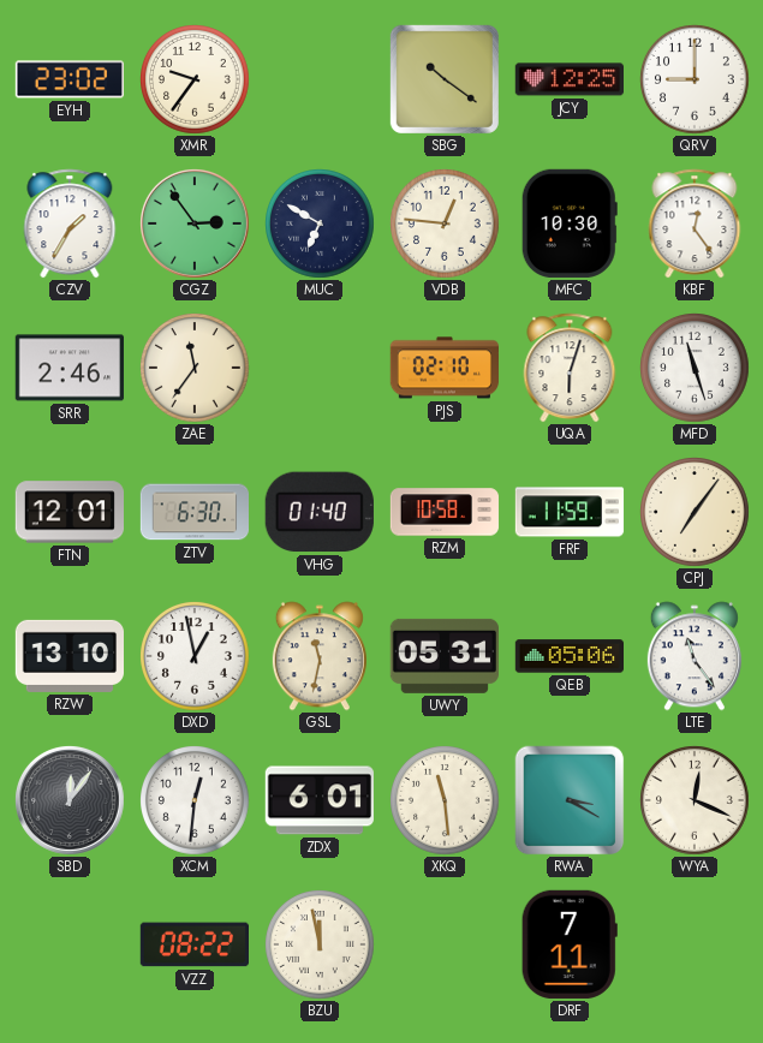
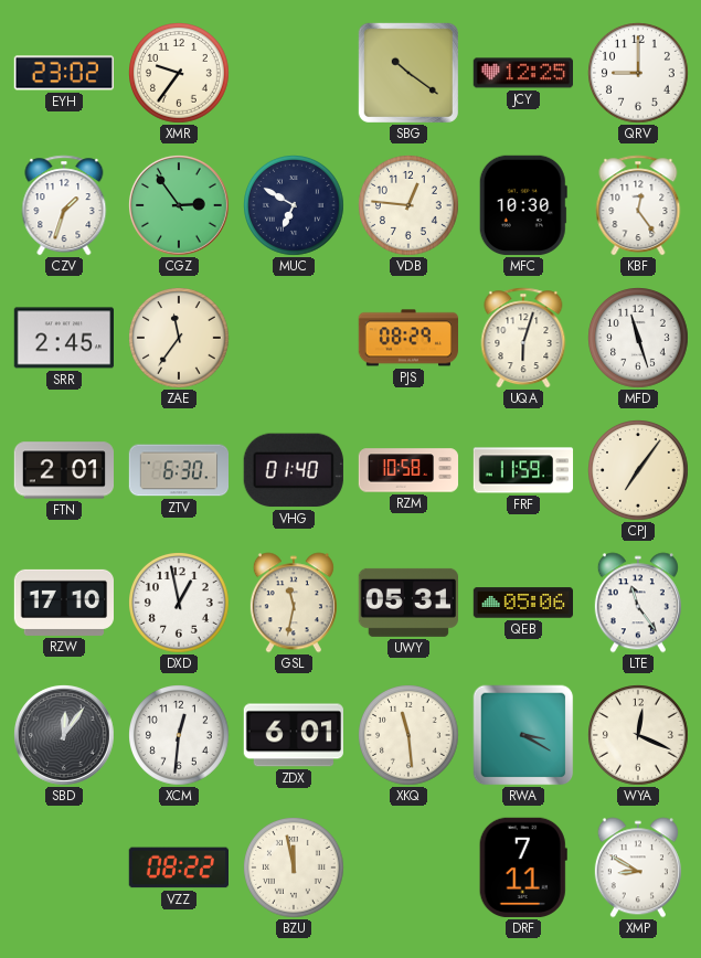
CZV: 1:35 -> 1:33
SRR: 2:46 -> 2:45
PJS: 02:10 -> 08:29
FTN: 12:01 -> 2:01
RZW: 13:10 -> 17:10
XMP: none -> 8:50
